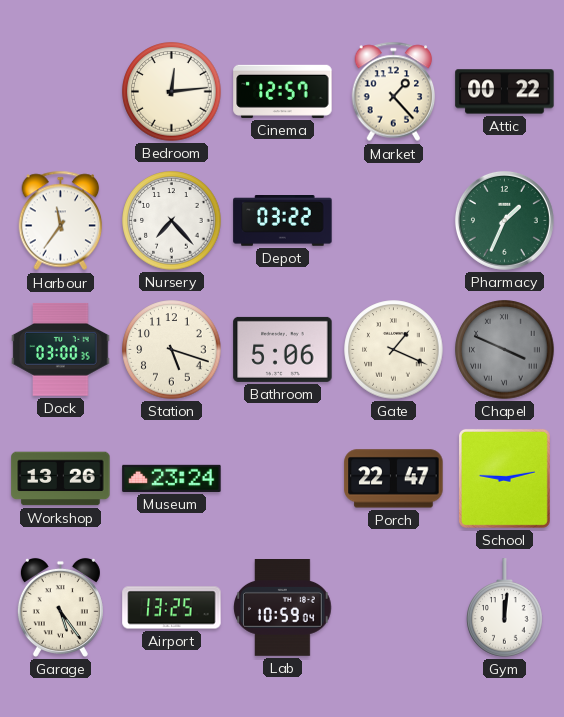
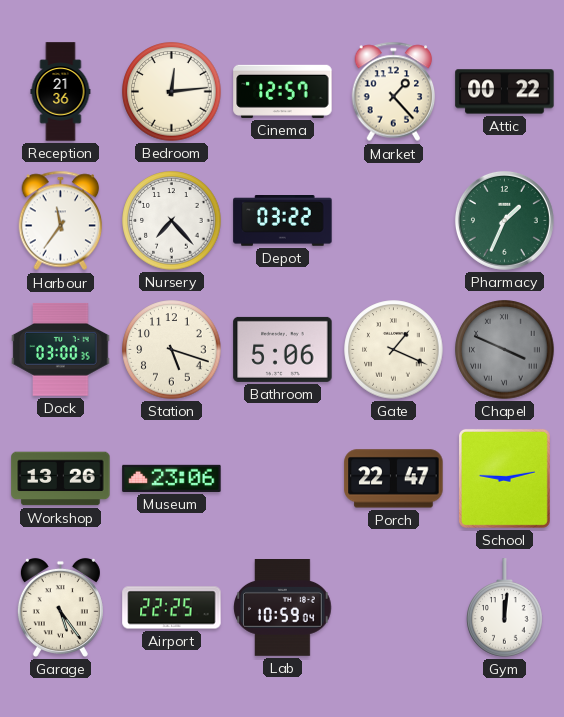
Reception: none -> 21:36
Museum: 23:24 -> 23:06
Airport: 13:25 -> 22:25
